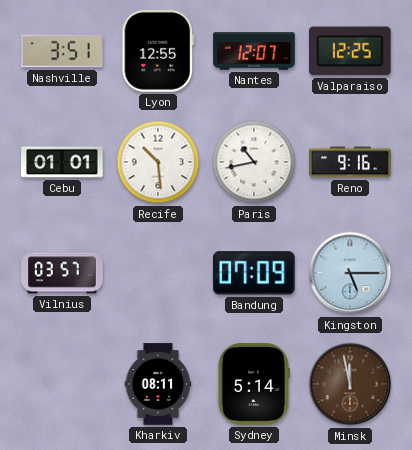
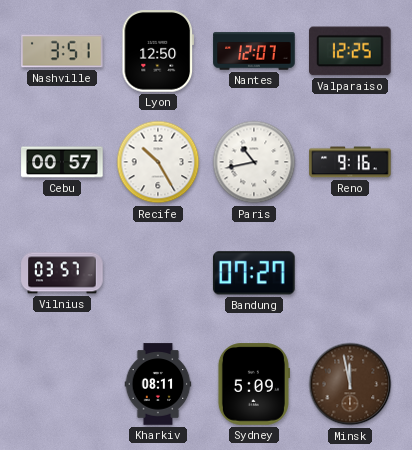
Lyon: 12:55 -> 12:50
Cebu: 01:01 -> 00:57
Recife: 10:29 -> 10:25
Bandung: 07:09 -> 07:27
Kingston: 5:15 -> none
Sydney: 5:14 -> 5:09
